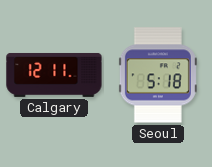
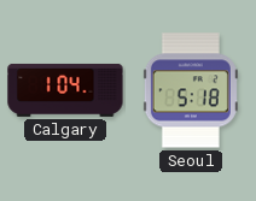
Calgary: 12:11 -> 1:04
